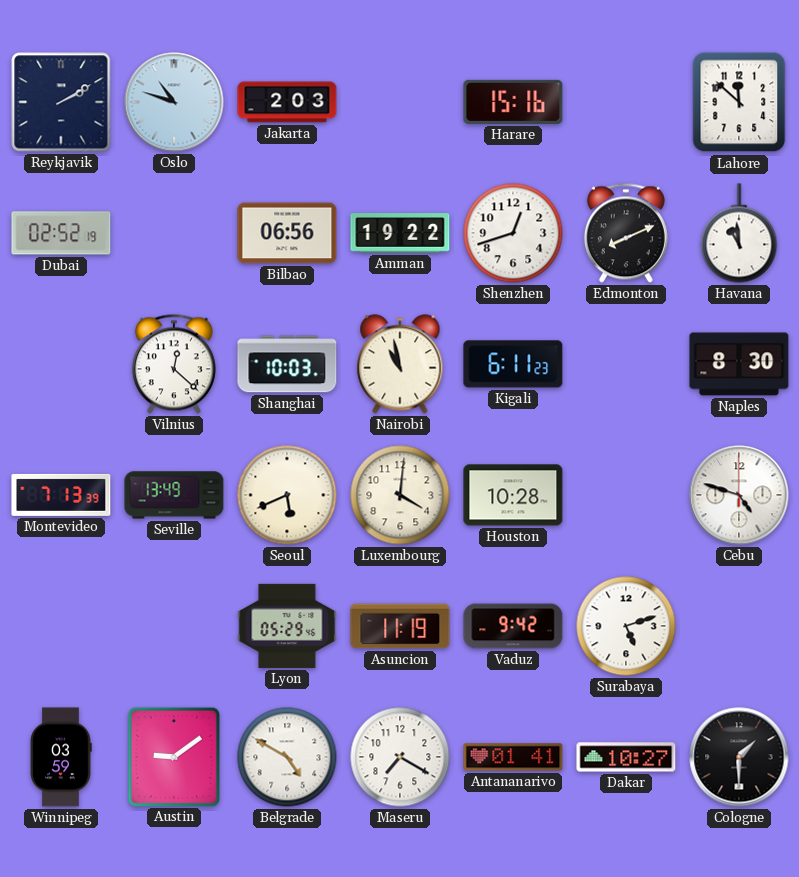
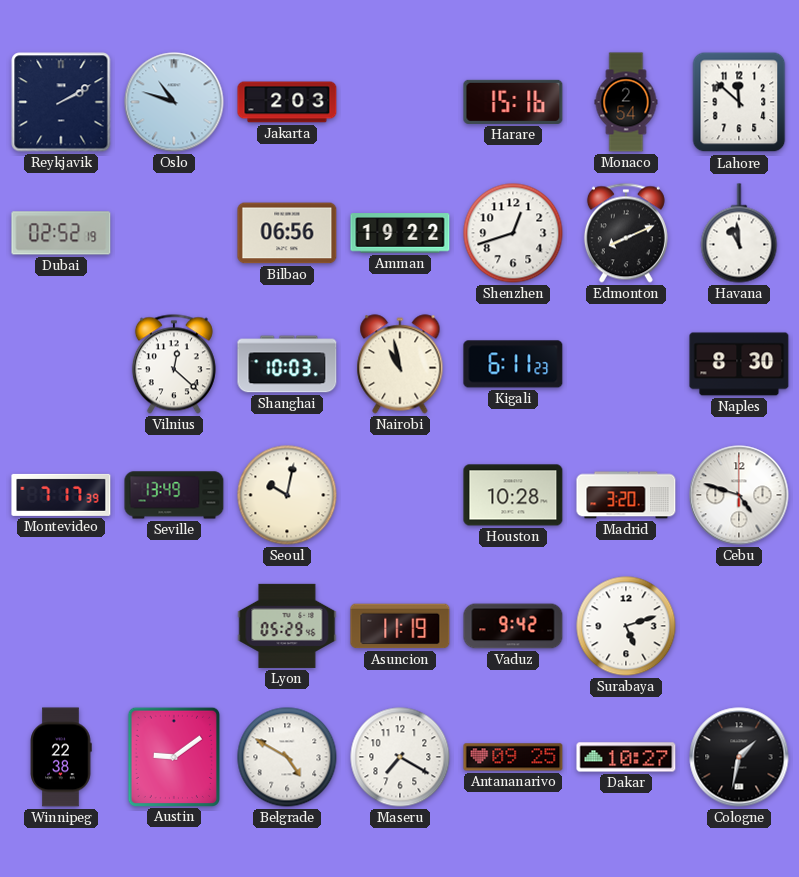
Monaco: none -> 2:54
Montevideo: 7:13 -> 7:17
Seoul: 5:41 -> 10:02
Luxembourg: 4:01 -> none
Madrid: none -> 3:20
Winnipeg: 03:59 -> 22:38
Antananarivo: 01:41 -> 09:25
Cologne: 1:30 -> 1:32
